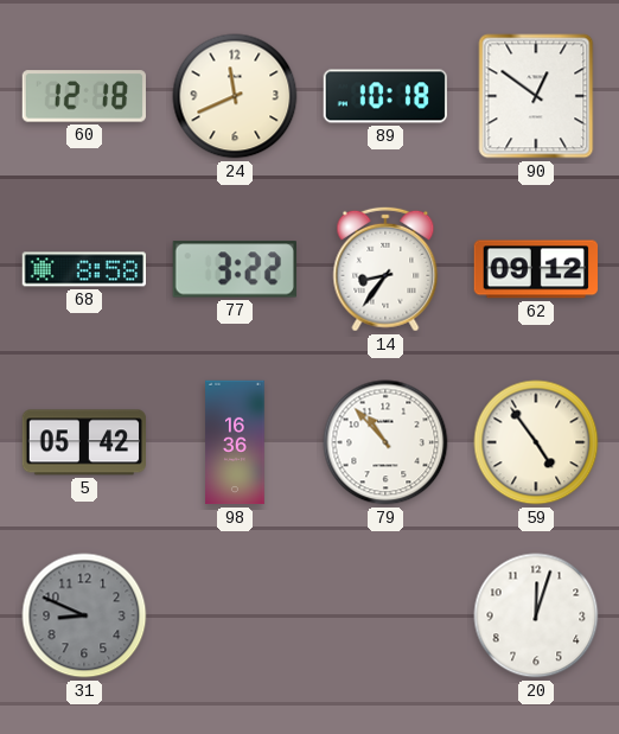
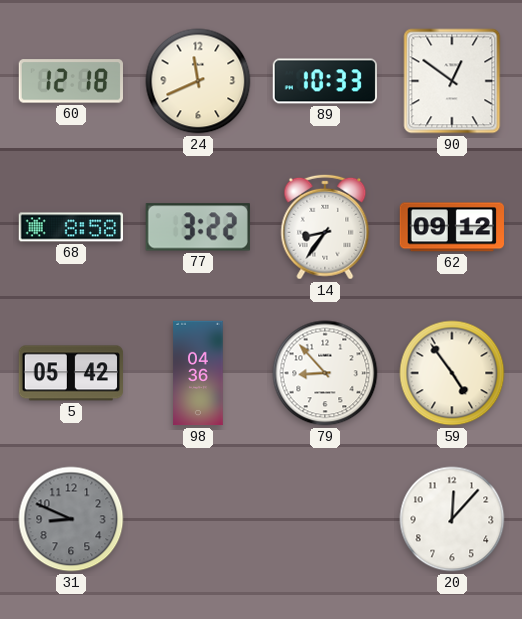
89: 10:18 -> 10:33
98: 16:36 -> 04:36
79: 10:53 -> 8:53
20: 12:03 -> 12:07
